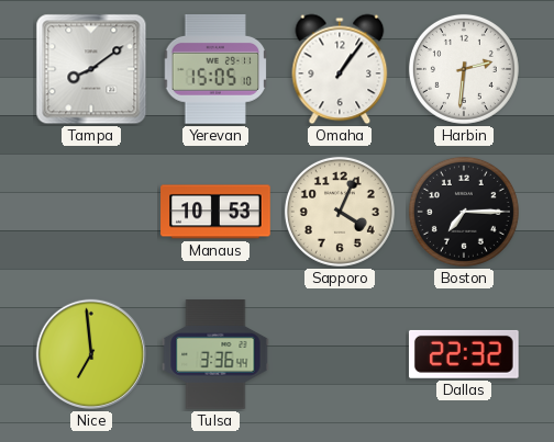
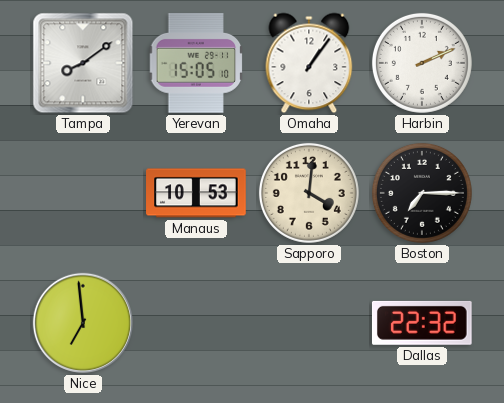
Harbin: 2:31 -> 2:11
Sapporo: 4:04 -> 4:01
Tulsa: 3:36 -> none
